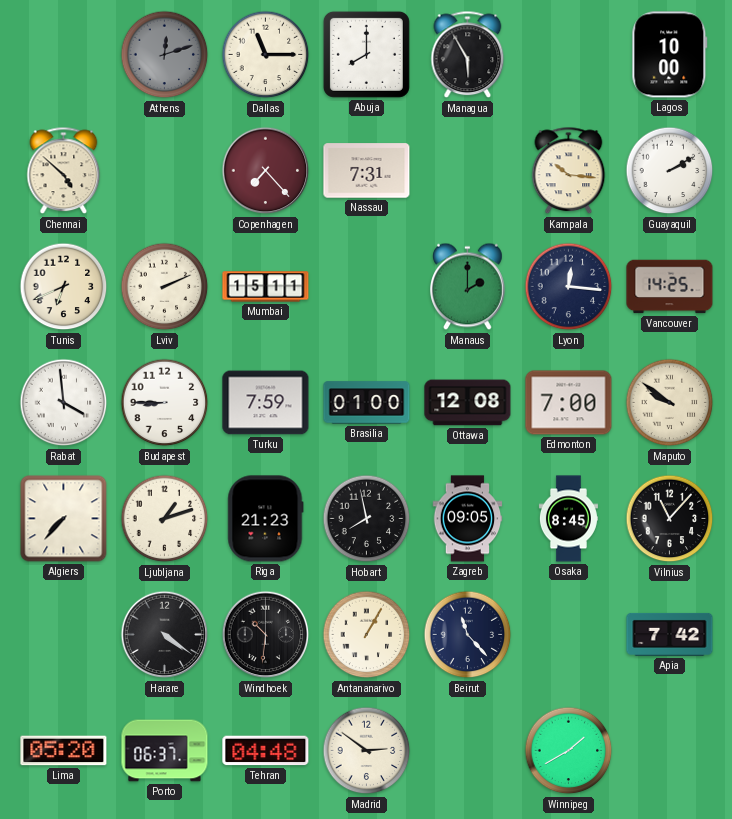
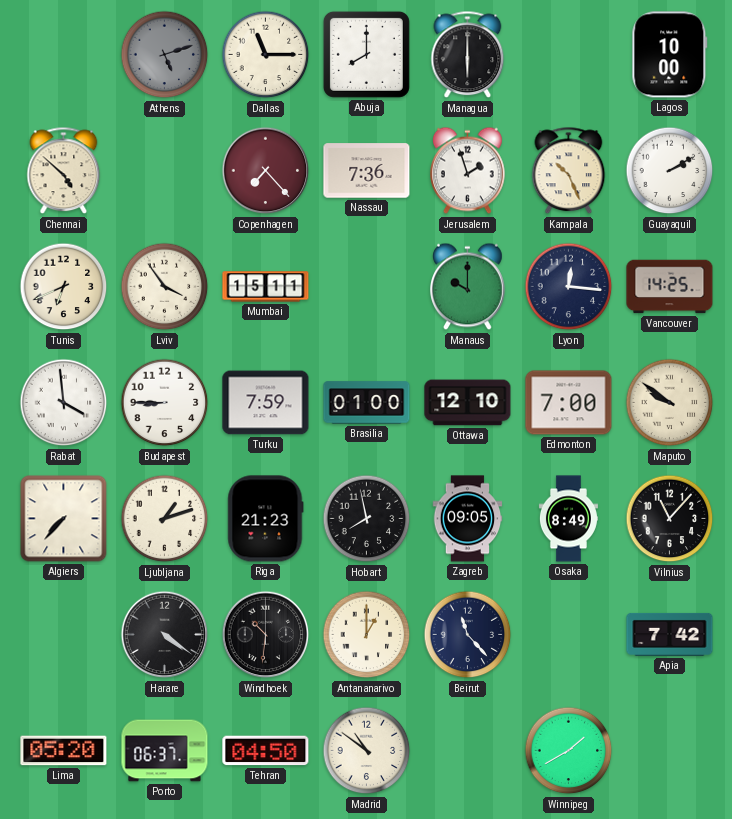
Athens: 12:12 -> 5:12
Managua: 5:55 -> 6:00
Nassau: 7:31 -> 7:36
Jerusalem: none -> 1:57
Kampala: 10:16 -> 10:26
Lviv: 2:11 -> 3:54
Manaus: 2:00 -> 10:00
Ottawa: 12:08 -> 12:10
Osaka: 8:45 -> 8:49
Antananarivo: 1:05 -> 1:00
Tehran: 04:48 -> 04:50
Madrid: 2:51 -> 10:51
